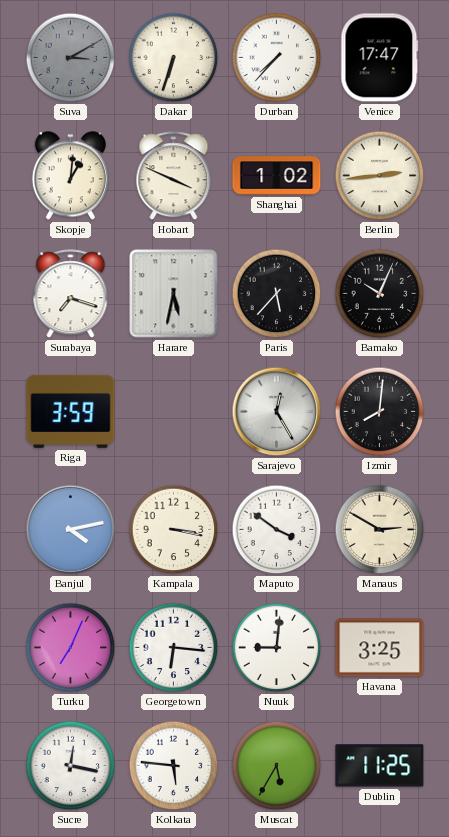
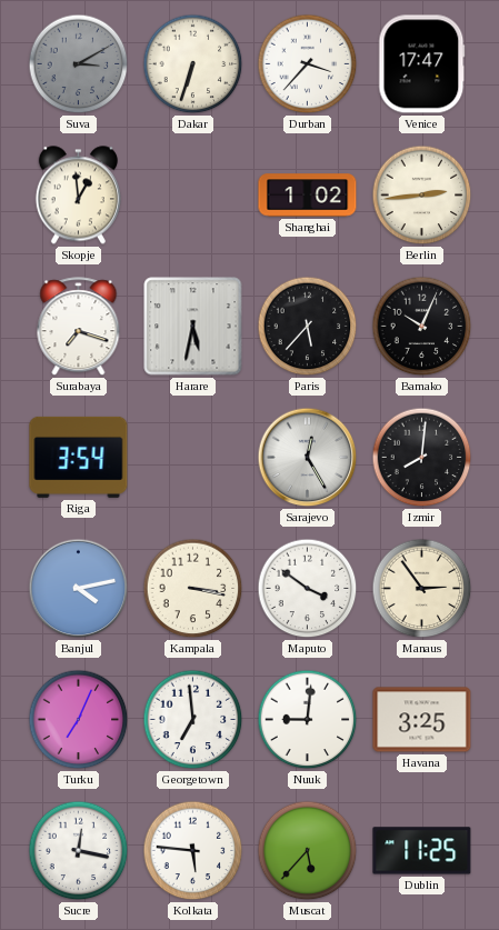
Durban: 7:37 -> 3:37
Skopje: 1:01 -> 12:59
Hobart: 3:49 -> none
Riga: 3:59 -> 3:54
Manaus: 2:50 -> 2:54
Georgetown: 6:16 -> 6:59
Muscat: 5:35 -> 5:37
